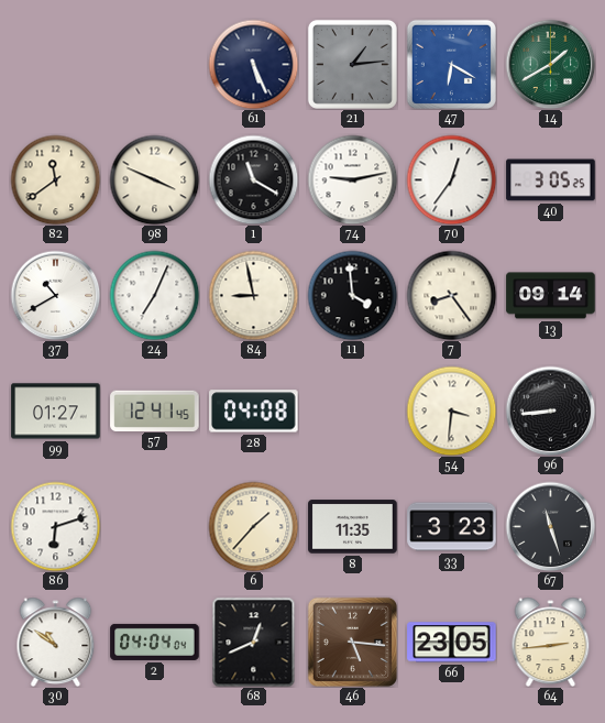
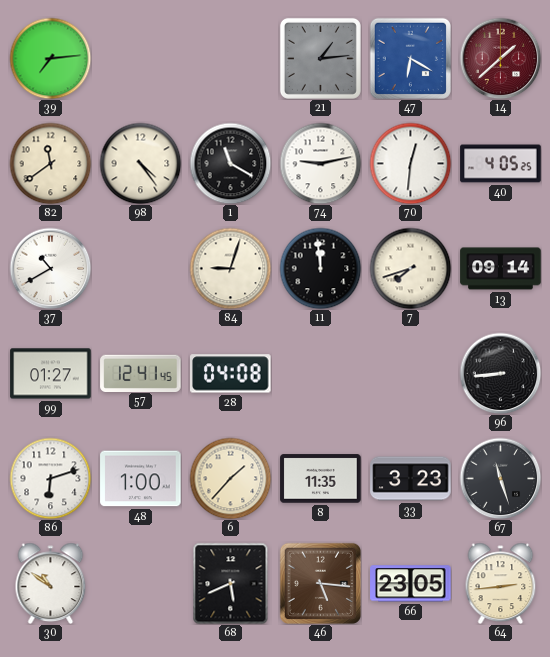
39: none -> 7:14
61: 5:26 -> none
14: 1:40 -> 1:38
14 dial: green -> burgundy
98: 3:49 -> 4:24
70: 12:36 -> 12:31
40: 3:05 -> 4:05
24: 7:04 -> none
84: 8:58 -> 9:03
11: 3:59 -> 11:59
7: 8:24 -> 7:42
54: 3:31 -> none
48: none -> 1:00
2: 04:04 -> none
68: 12:41 -> 5:41
